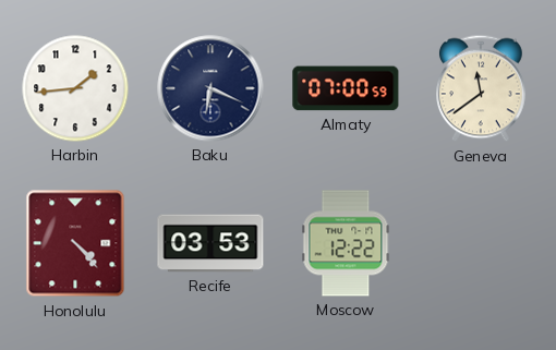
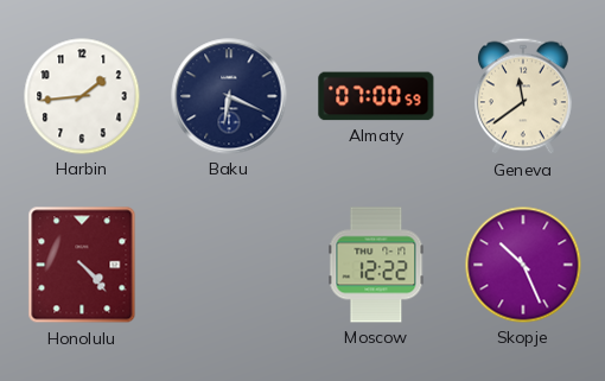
Recife: 03:53 -> none
Skopje: none -> 10:26
